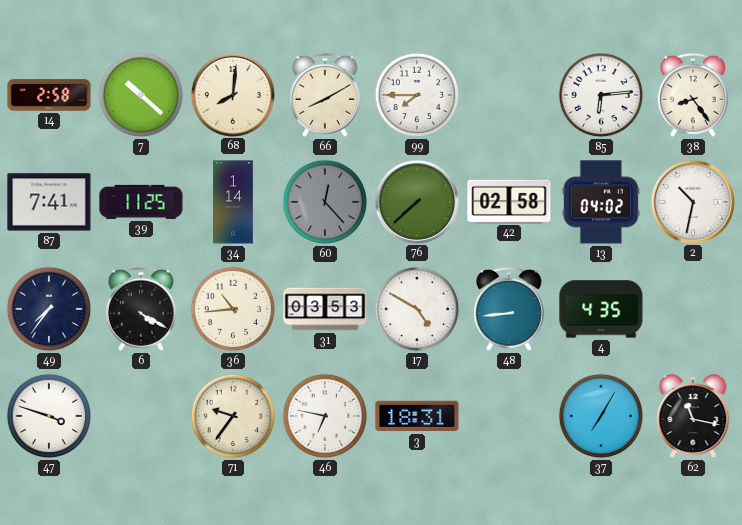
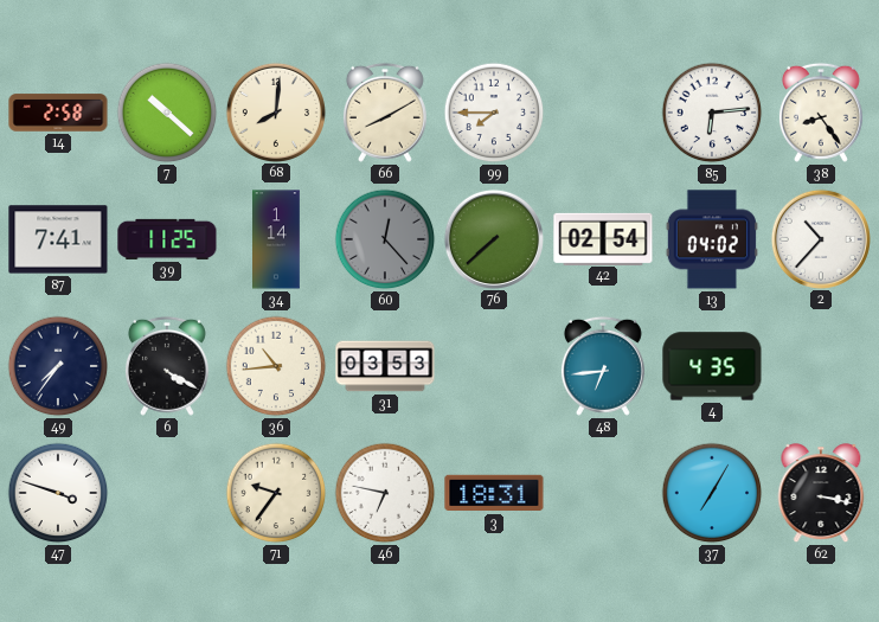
42: 02:58 -> 02:54
2: 10:32 -> 10:37
17: 4:50 -> none
48: 8:44 -> 6:44
62: 11:17 -> 3:17
